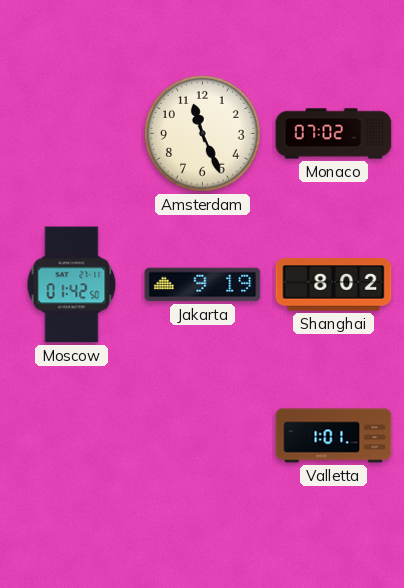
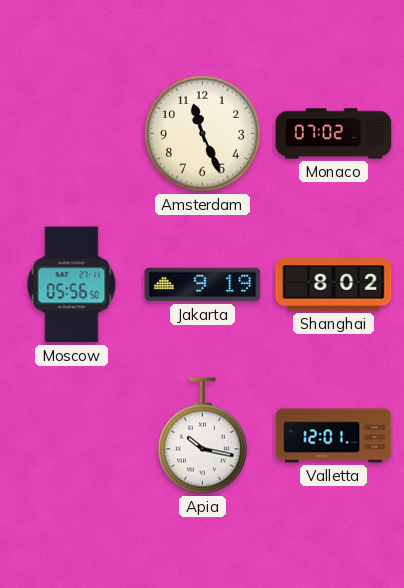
Moscow: 01:42 -> 05:56
Apia: none -> 10:17
Valletta: 1:01 -> 12:01
